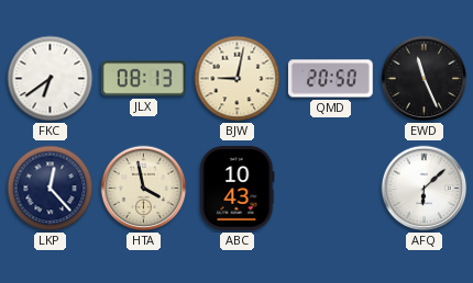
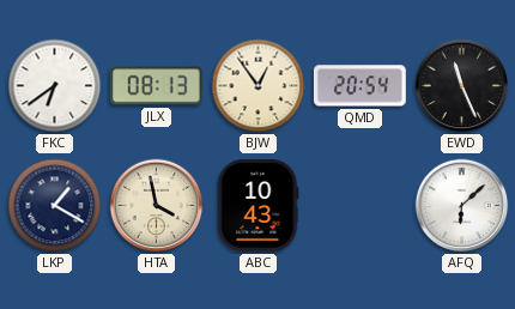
BJW: 9:02 -> 12:54
QMD: 20:50 -> 20:54
LKP: 12:23 -> 1:20
